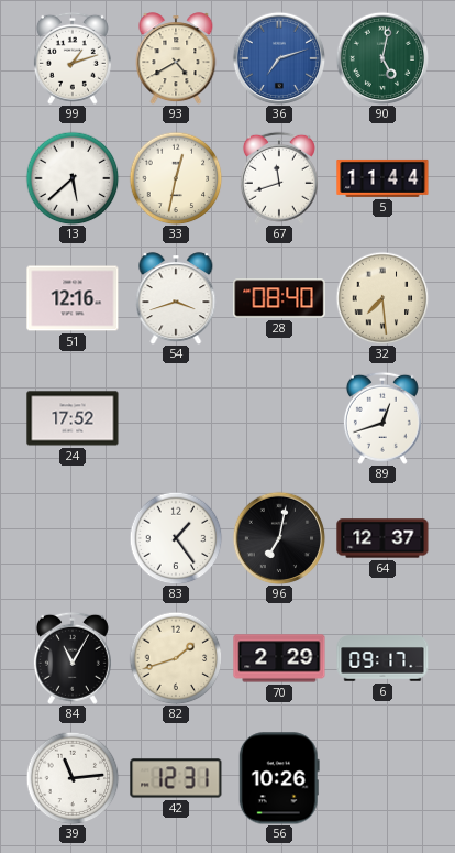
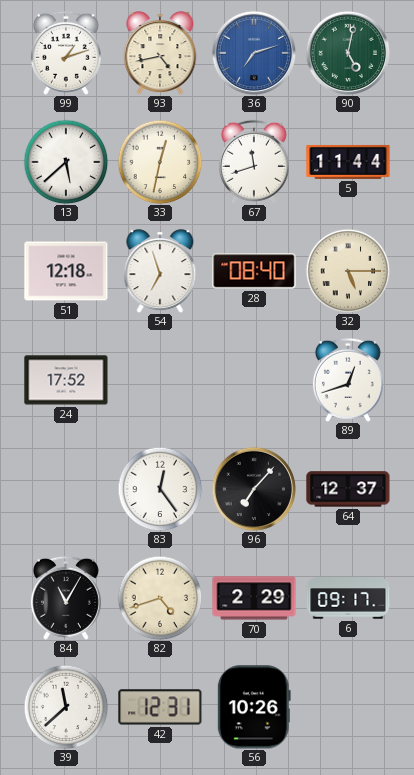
93: 4:40 -> 4:43
51: 12:16 -> 12:18
54: 3:42 -> 6:57
32: 7:29 -> 5:15
83: 1:24 -> 12:24
96: 7:02 -> 7:07
82: 1:42 -> 4:42
39: 11:14 -> 11:38
